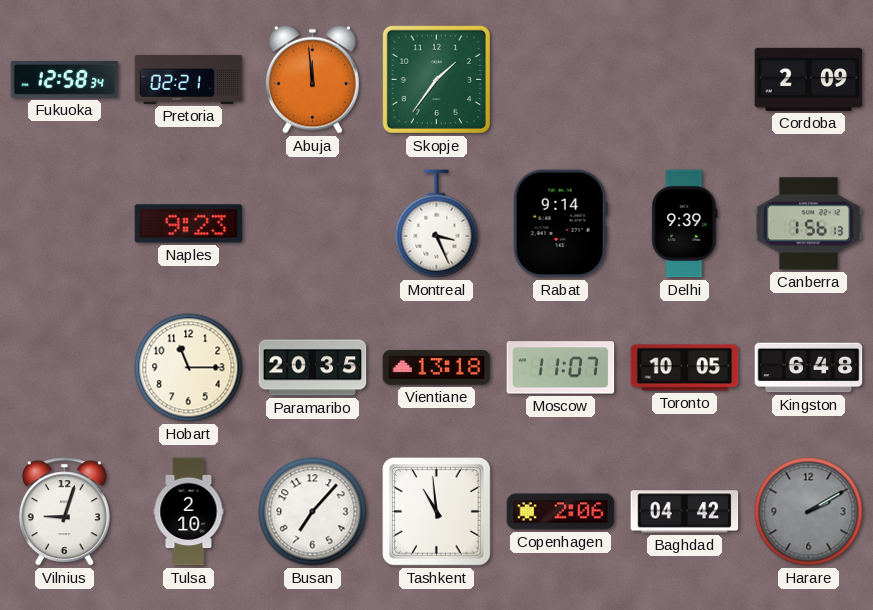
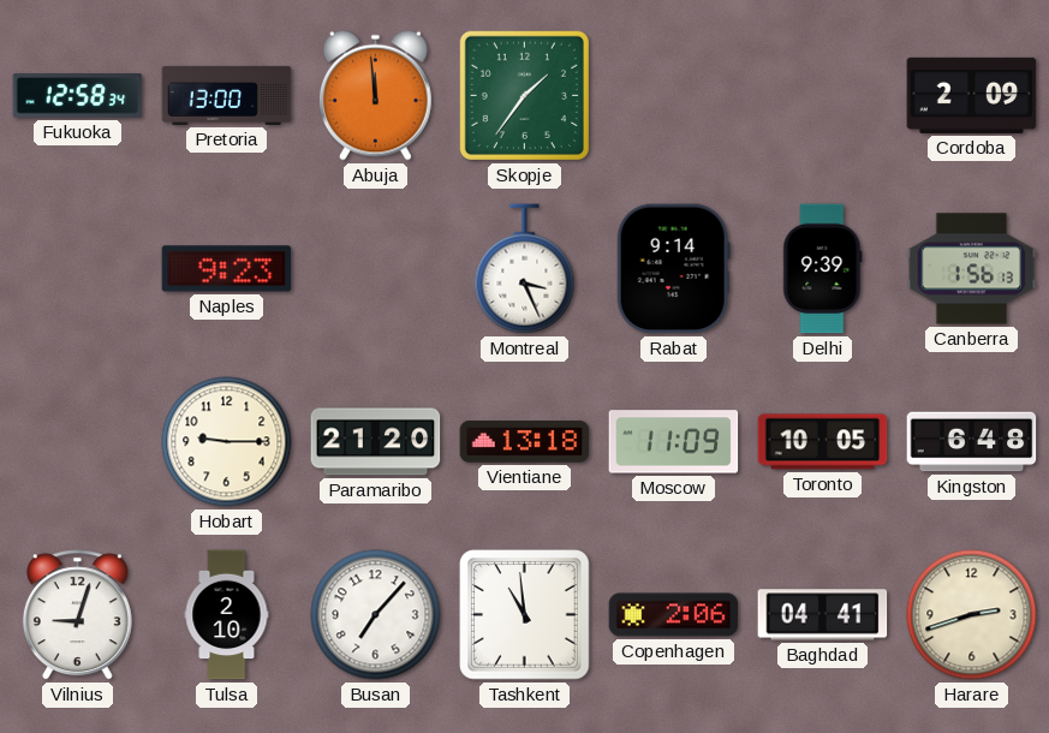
Pretoria: 02:21 -> 13:00
Hobart: 11:15 -> 9:15
Paramaribo: 20:35 -> 21:20
Moscow: 11:07 -> 11:09
Baghdad: 04:42 -> 04:41
Harare: 2:10 -> 2:42
Harare dial: grey -> cream
